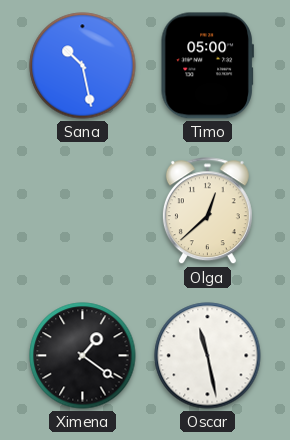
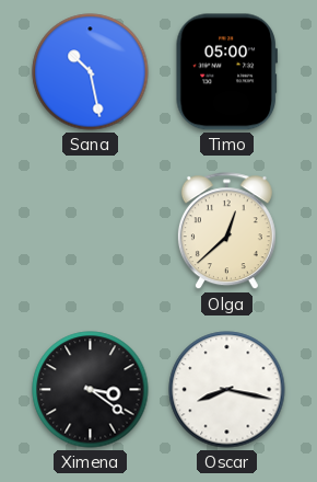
Ximena: 1:21 -> 3:21
Oscar: 11:28 -> 8:17
